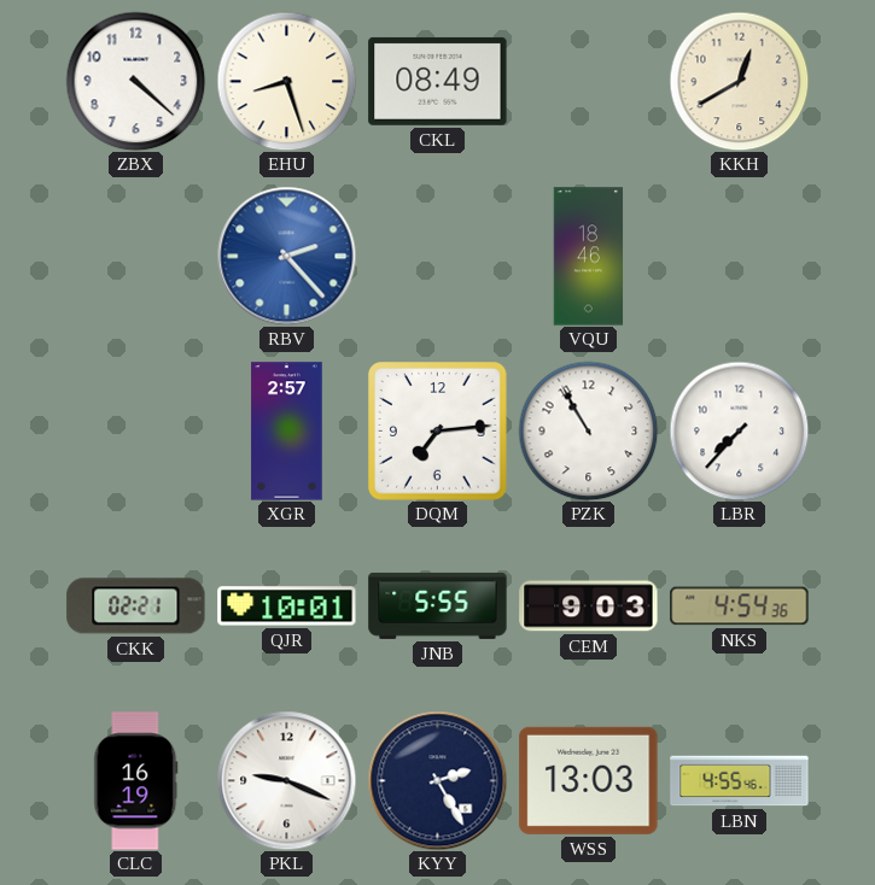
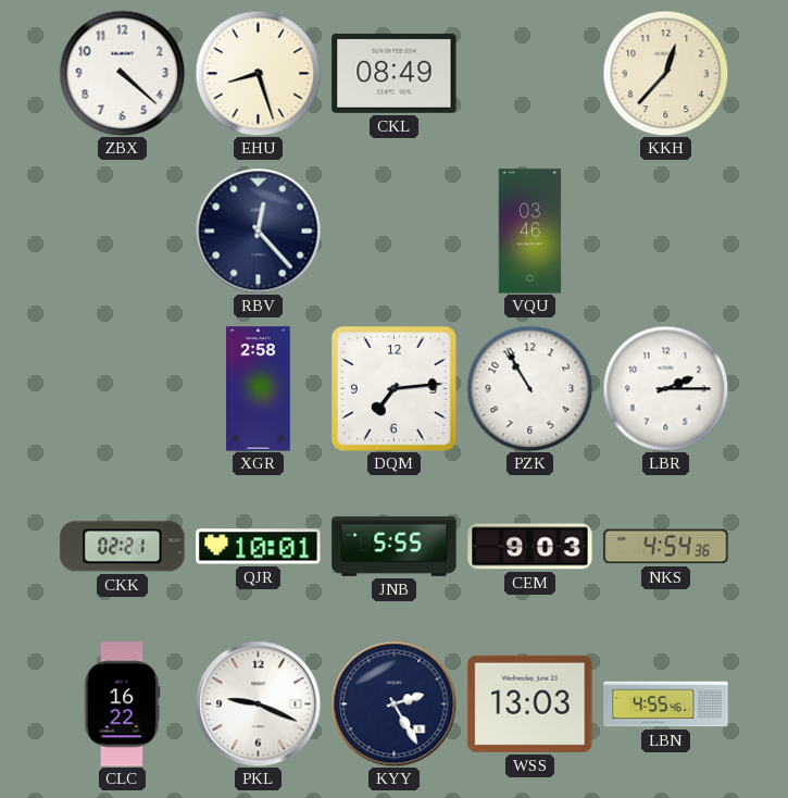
KKH: 12:40 -> 12:37
RBV: 2:23 -> 12:23
RBV dial: blue -> navy
VQU: 18:46 -> 03:46
XGR: 2:57 -> 2:58
LBR: 7:37 -> 2:15
CLC: 16:19 -> 16:22
